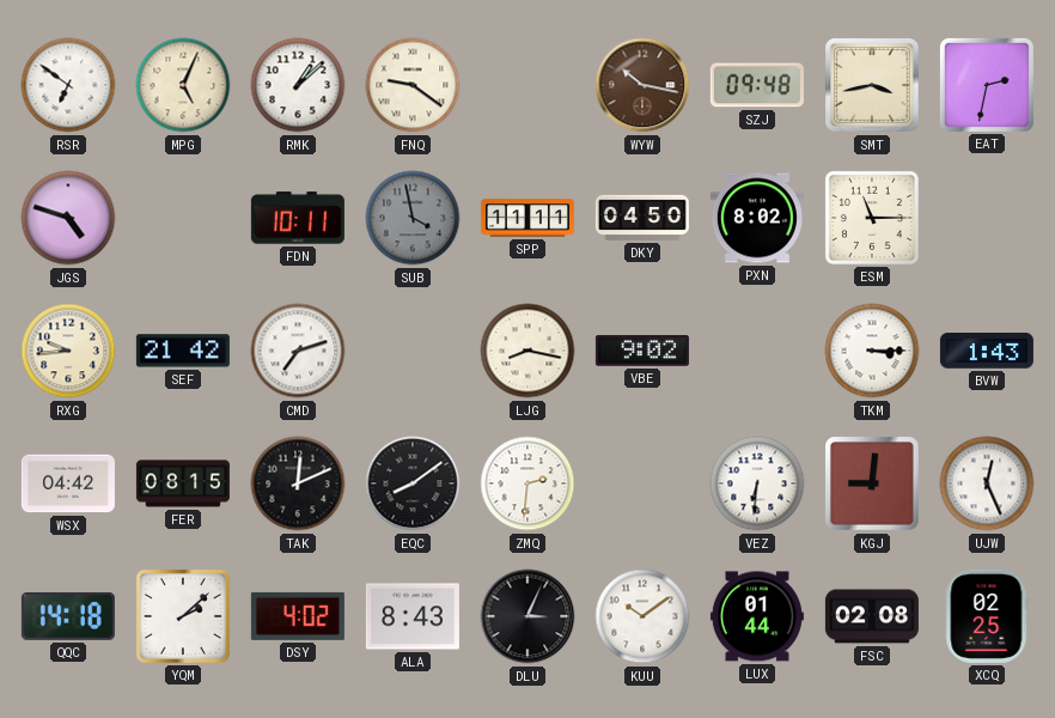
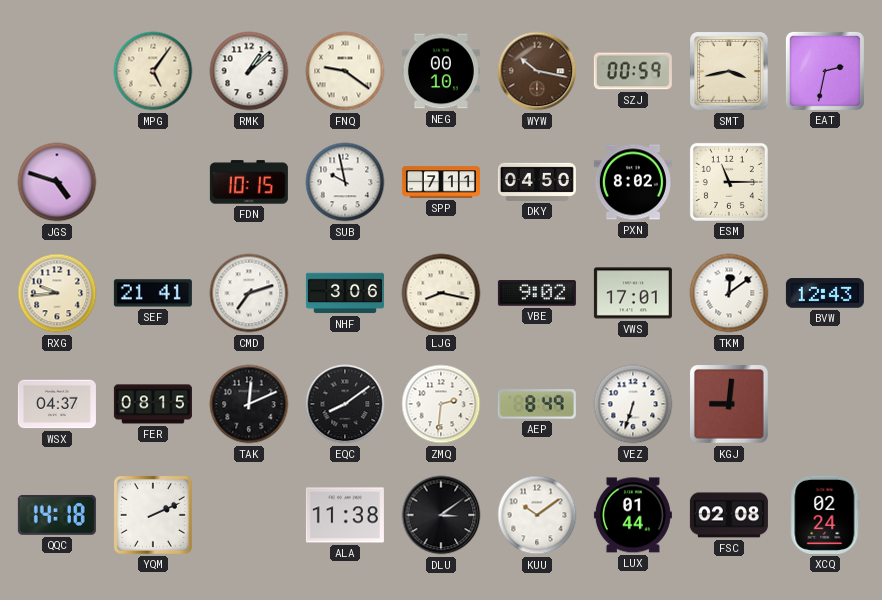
RSR: 6:51 -> none
MPG: 5:04 -> 5:06
NEG: none -> 00:10
SZJ: 09:48 -> 00:59
FDN: 10:11 -> 10:15
SUB: 3:58 -> 9:58
SUB dial: grey -> white
SPP: 11:11 -> 7:11
SEF: 21:42 -> 21:41
NHF: none -> 3:06
VWS: none -> 17:01
TKM: 3:15 -> 12:09
BVW: 1:43 -> 12:43
WSX: 04:42 -> 04:37
AEP: none -> 8:49
VEZ: 6:31 -> 6:33
UJW: 12:26 -> none
YQM: 2:08 -> 2:11
DSY: 4:02 -> none
ALA: 8:43 -> 11:38
DLU: 3:04 -> 3:09
XCQ: 02:25 -> 02:24
